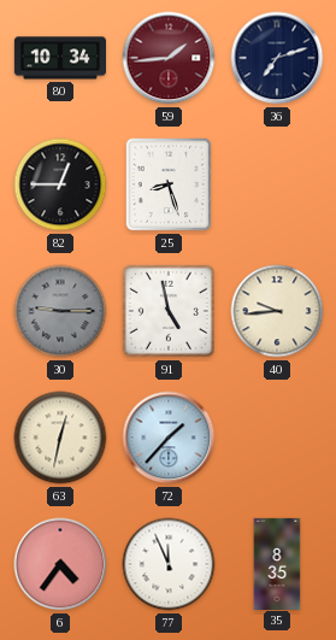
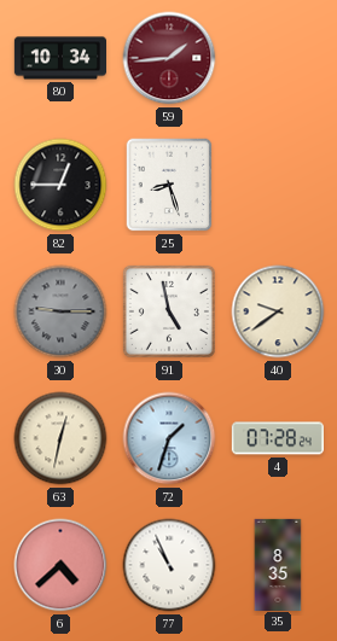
36: 7:12 -> none
40: 9:44 -> 9:39
72: 1:37 -> 1:33
4: none -> 07:28
6: 4:36 -> 4:38
77: 11:56 -> 10:56
